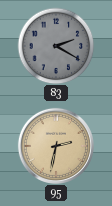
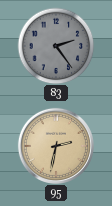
83: 2:20 -> 2:24
